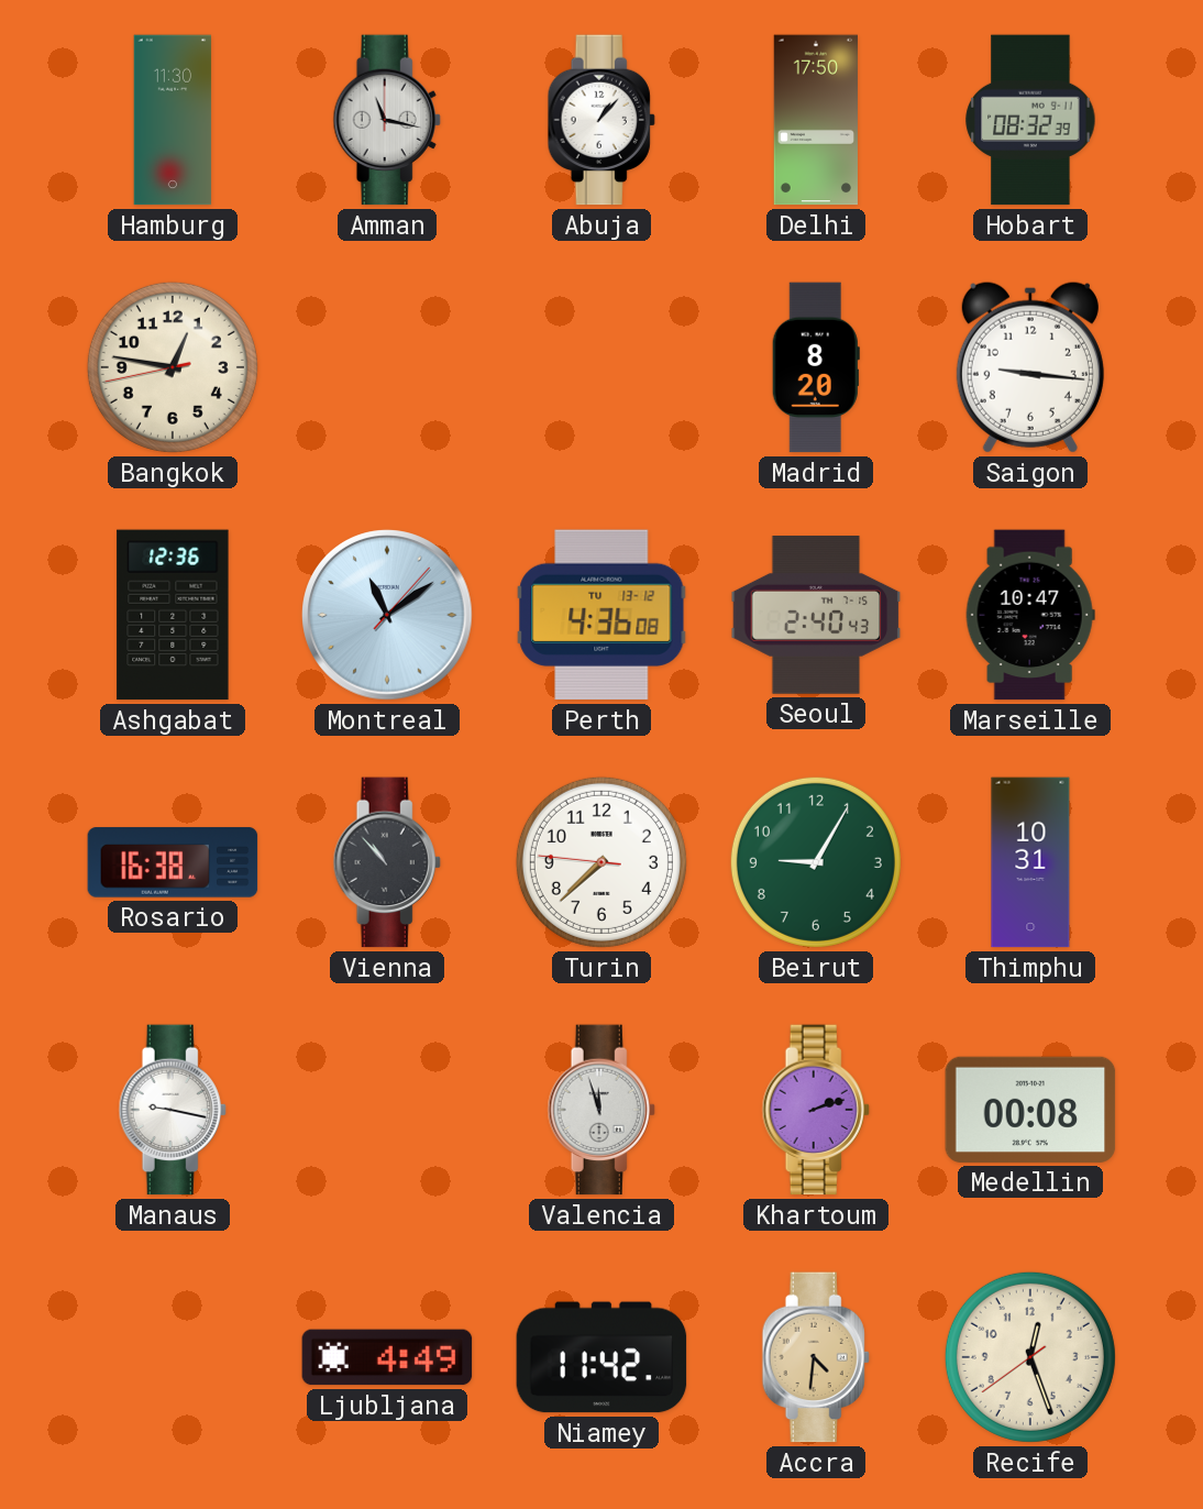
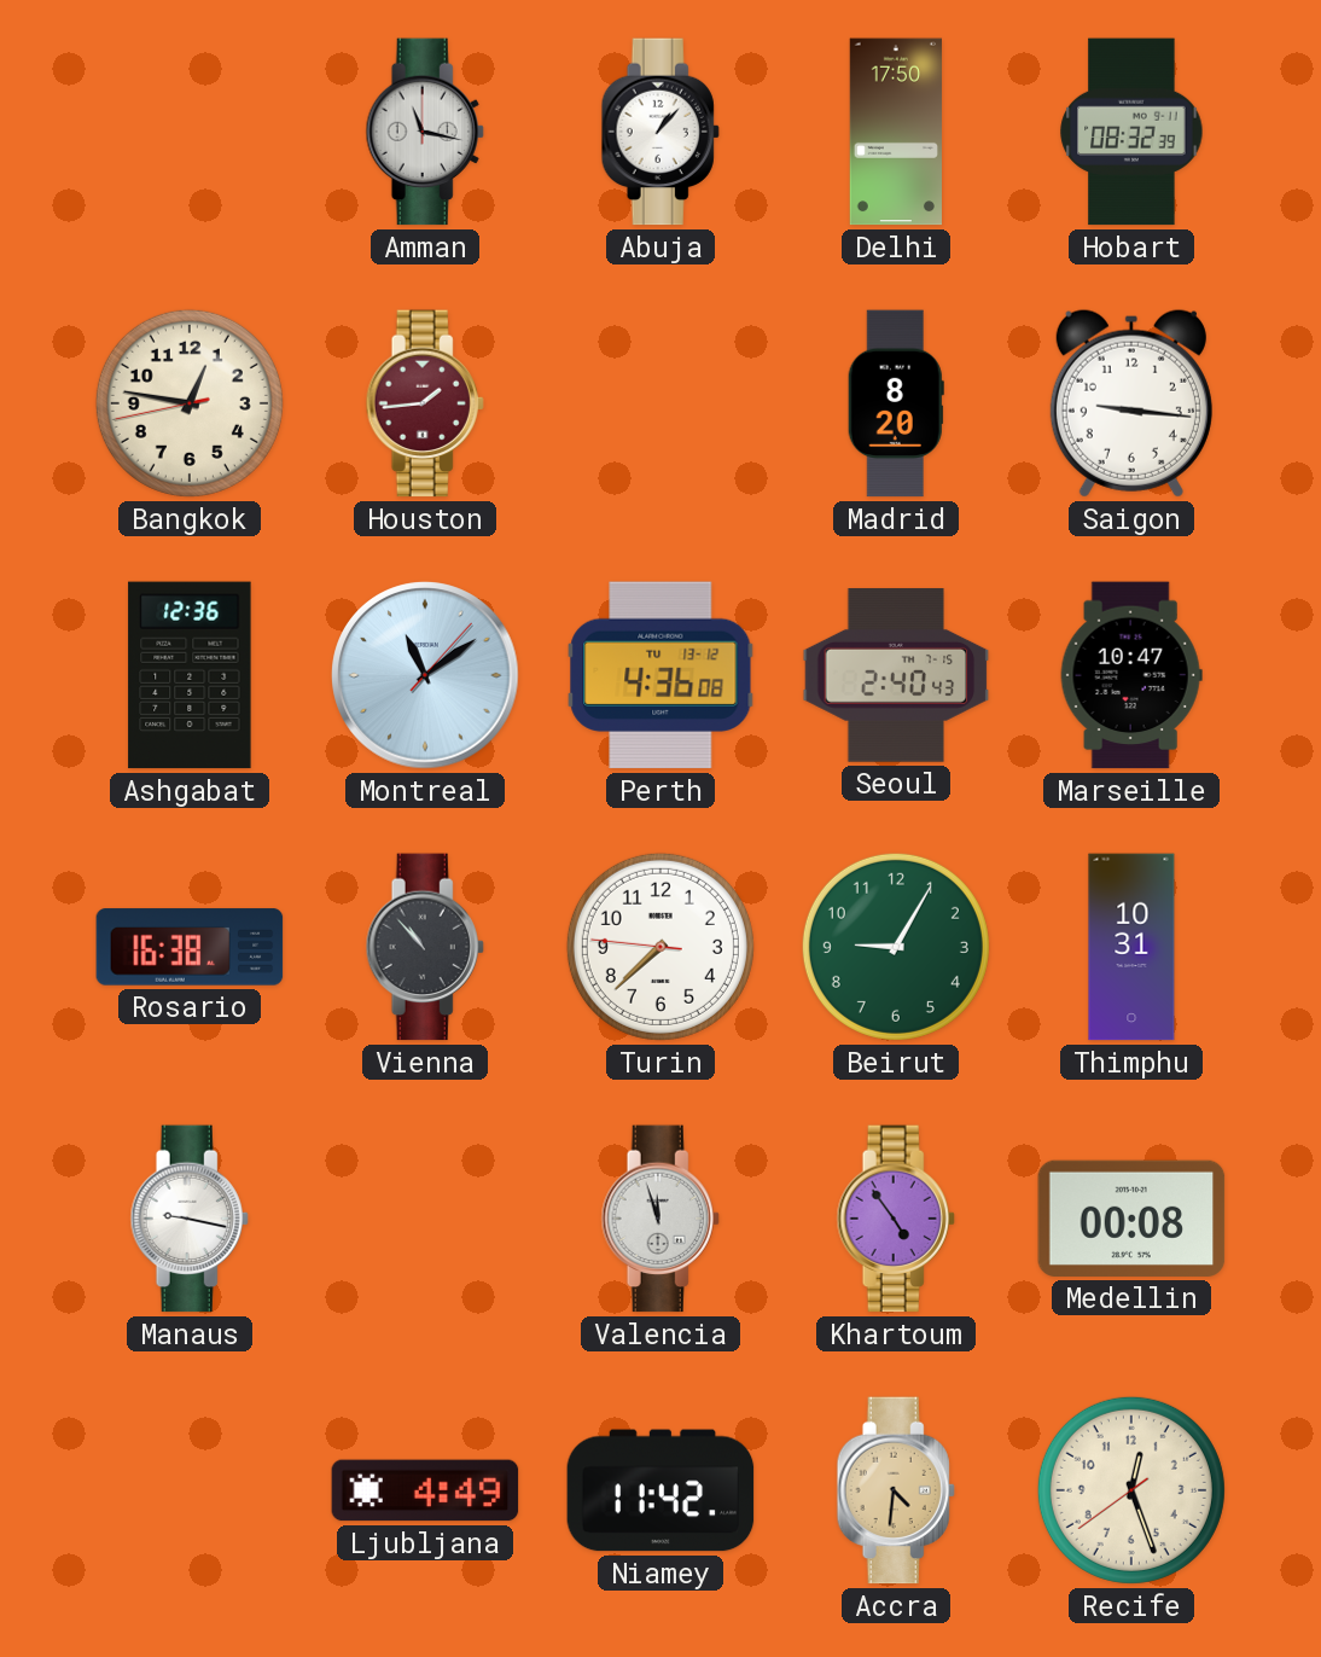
Hamburg: 11:30 -> none
Houston: none -> 1:44
Khartoum: 2:12 -> 4:54
